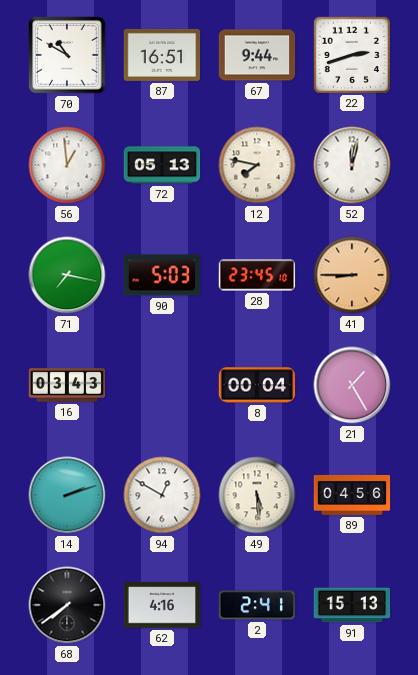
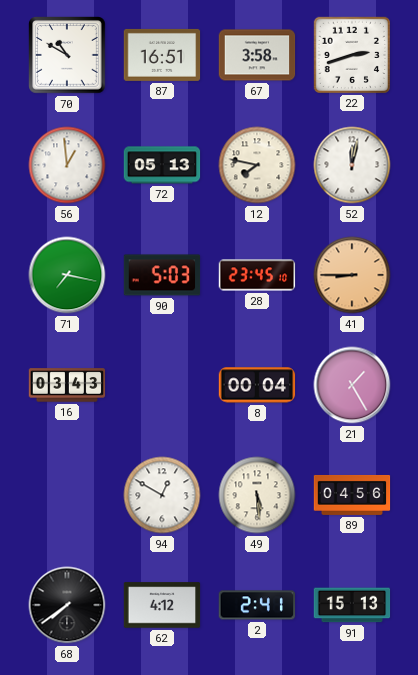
67: 9:44 -> 3:58
14: 2:12 -> none
62: 4:16 -> 4:12
